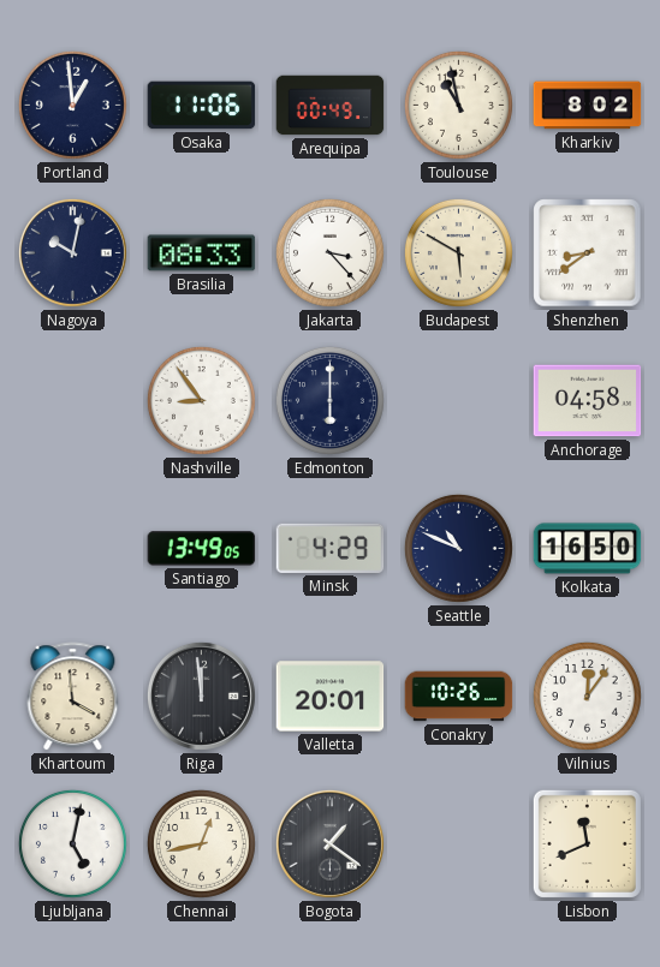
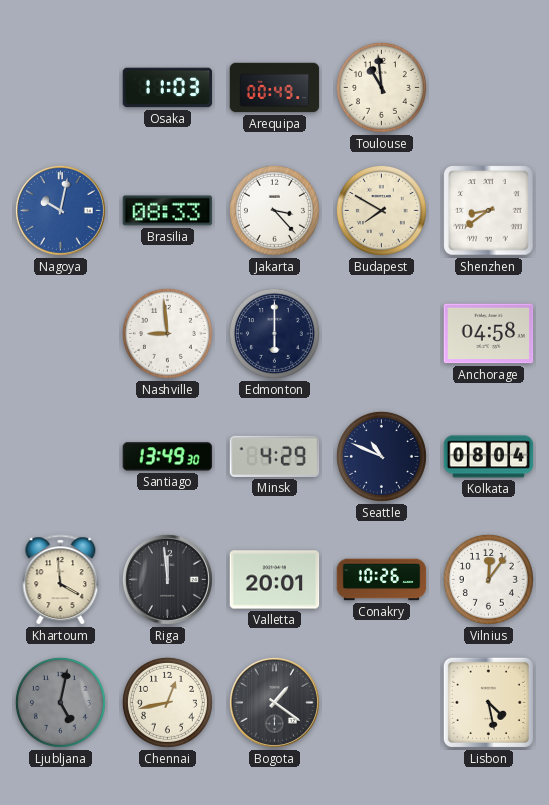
Portland: 12:59 -> none
Osaka: 11:06 -> 11:03
Toulouse: 10:58 -> 10:59
Kharkiv: 8:02 -> none
Nagoya dial: navy -> blue
Budapest: 5:50 -> 7:50
Nashville: 8:54 -> 8:59
Santiago: 13:49:05 -> 13:49:30
Kolkata: 16:50 -> 08:04
Ljubljana dial: white -> grey
Lisbon: 11:41 -> 4:28
